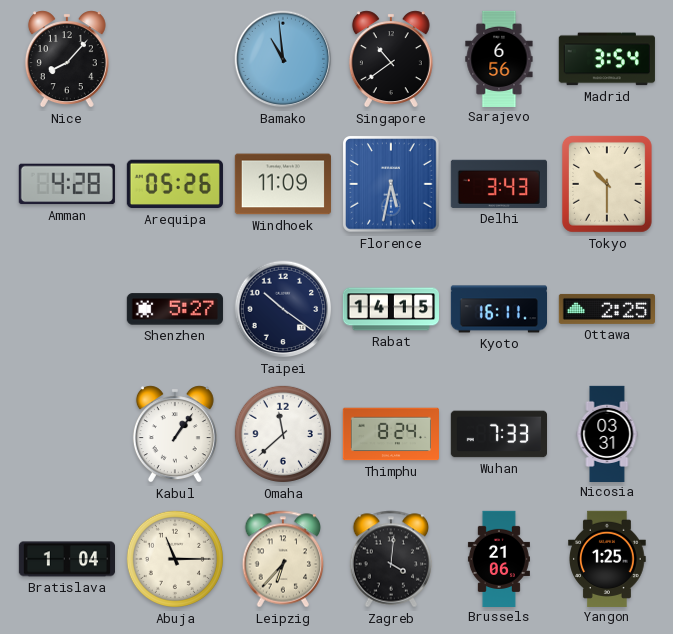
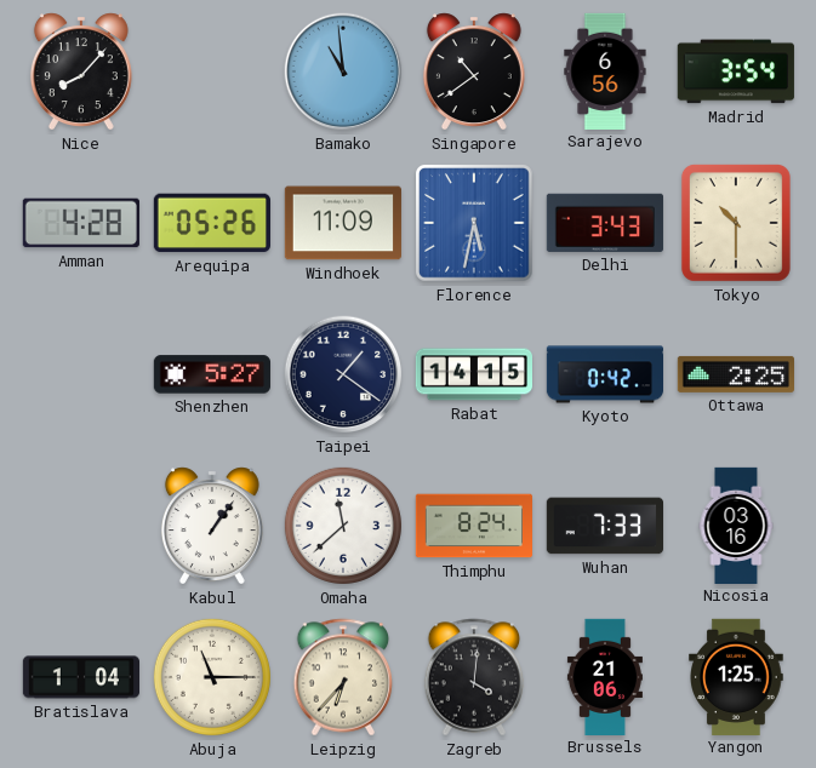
Taipei: 10:21 -> 1:21
Kyoto: 16:11 -> 0:42
Nicosia: 03:31 -> 03:16
